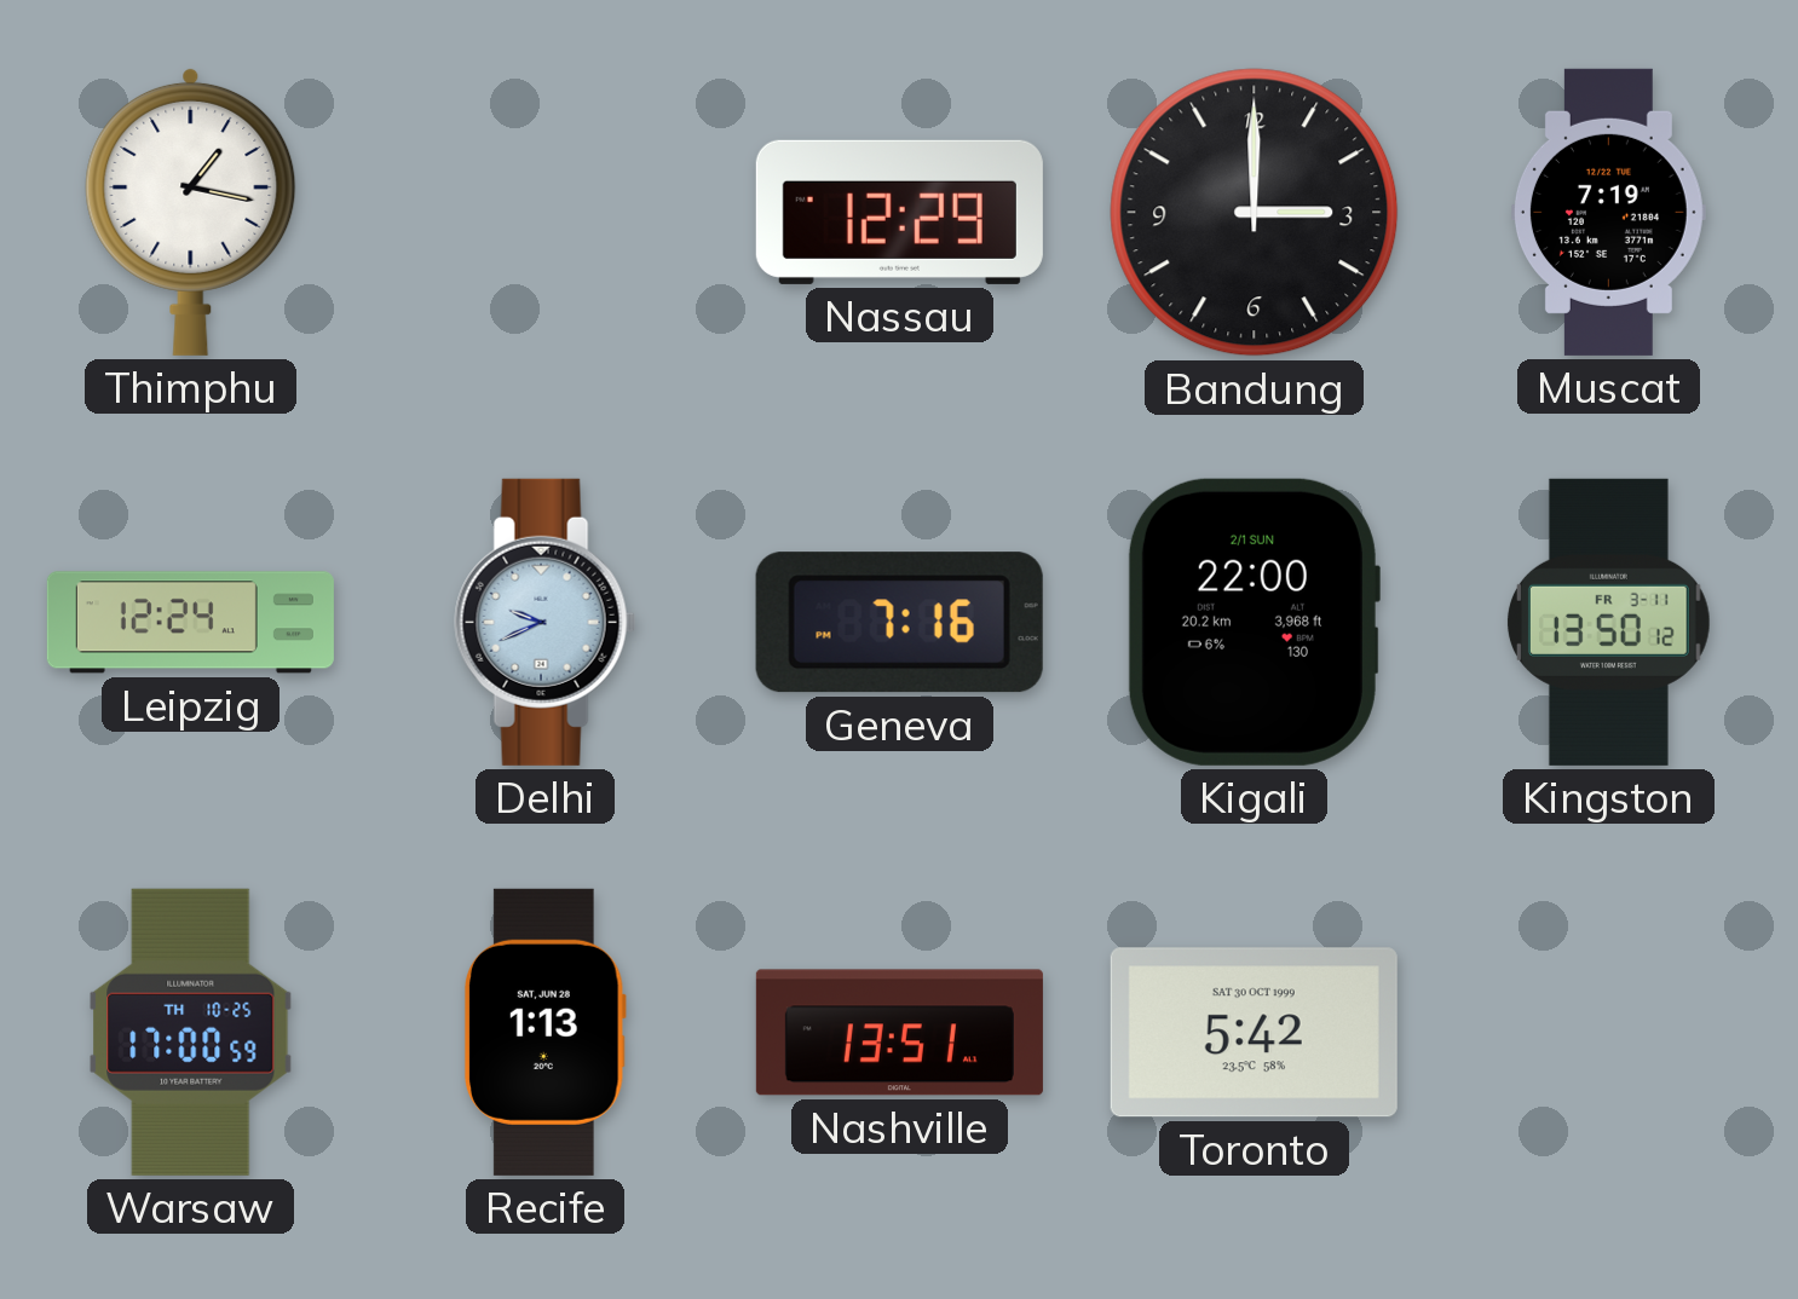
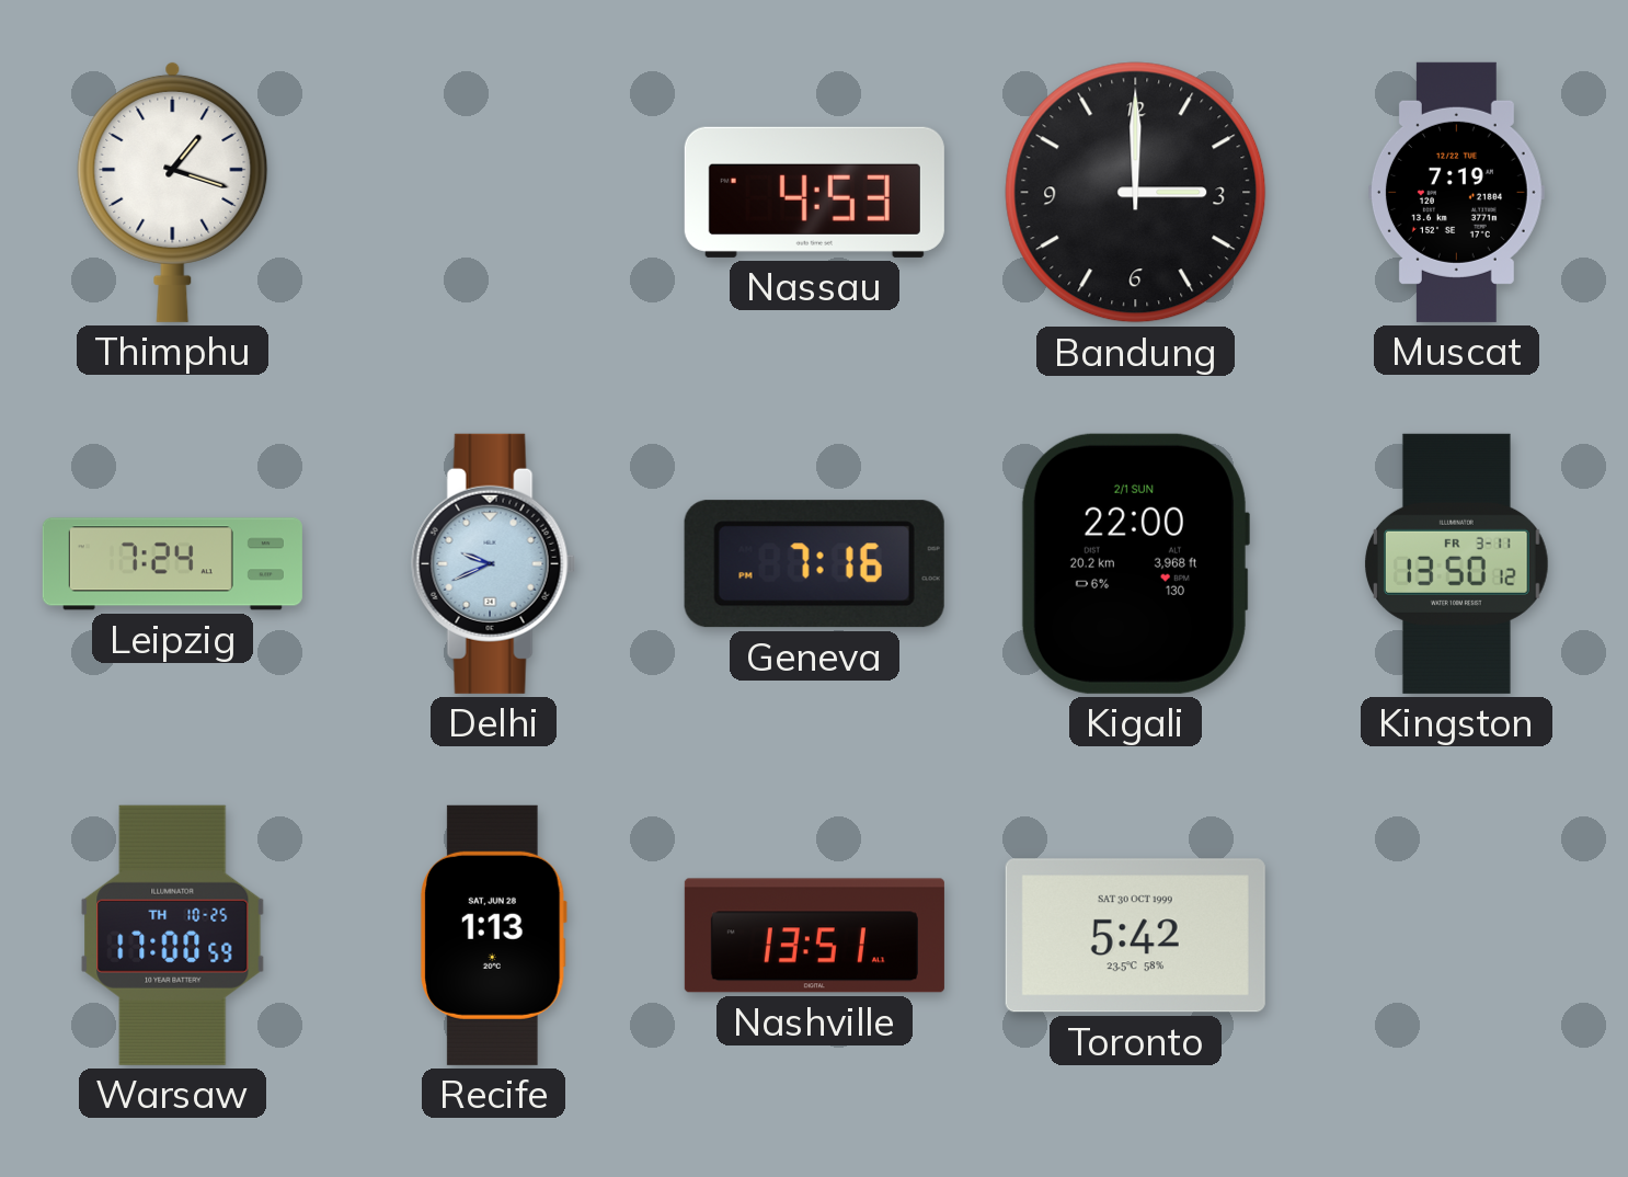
Thimphu: 1:17 -> 1:18
Nassau: 12:29 -> 4:53
Leipzig: 12:24 -> 7:24
